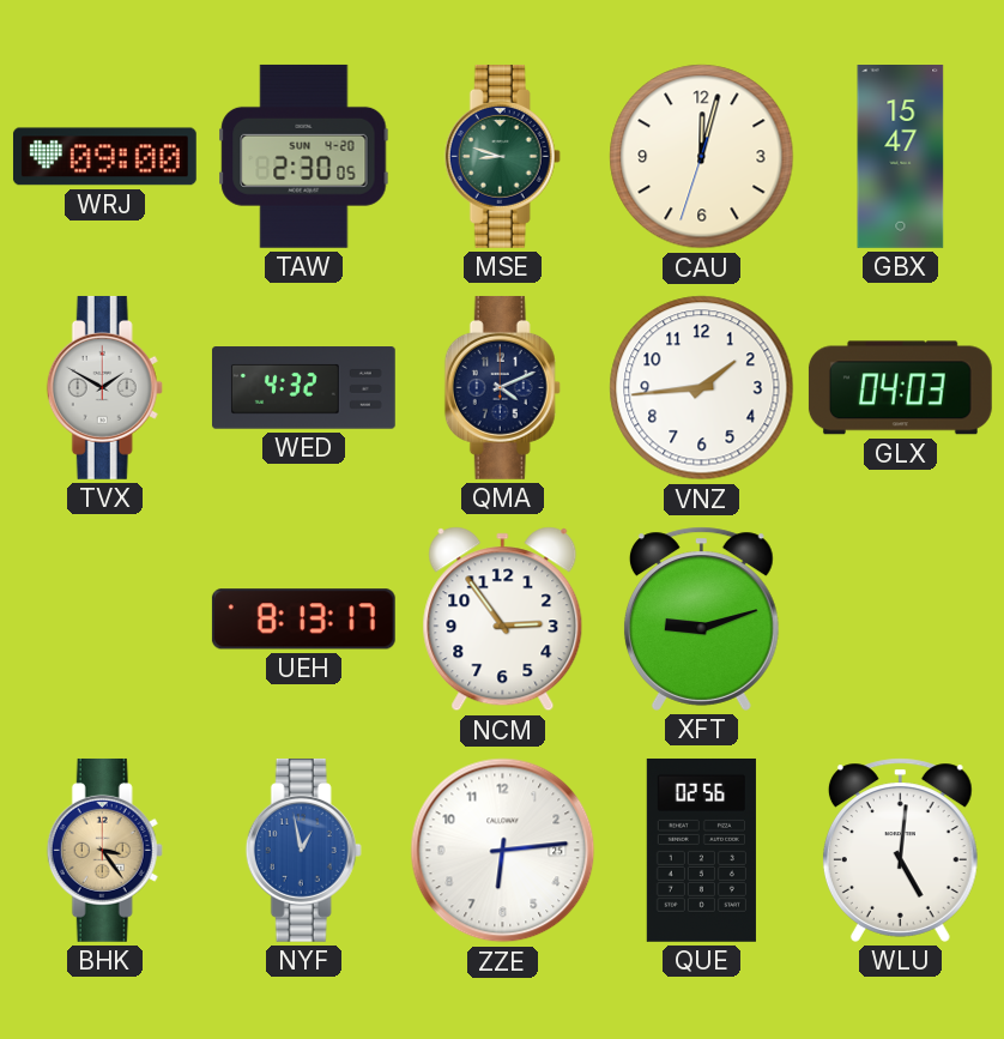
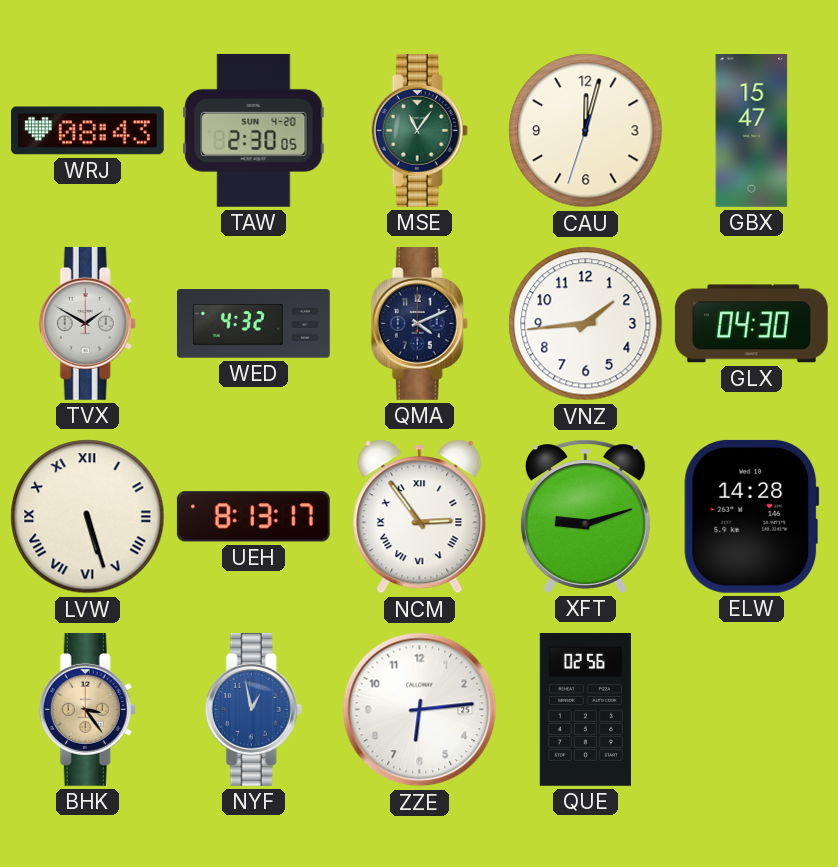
WRJ: 09:00 -> 08:43
MSE: 8:48 -> 11:06
GLX: 04:03 -> 04:30
LVW: none -> 5:27
NCM numerals: Arabic -> Roman
ELW: none -> 14:28
WLU: 5:01 -> none
